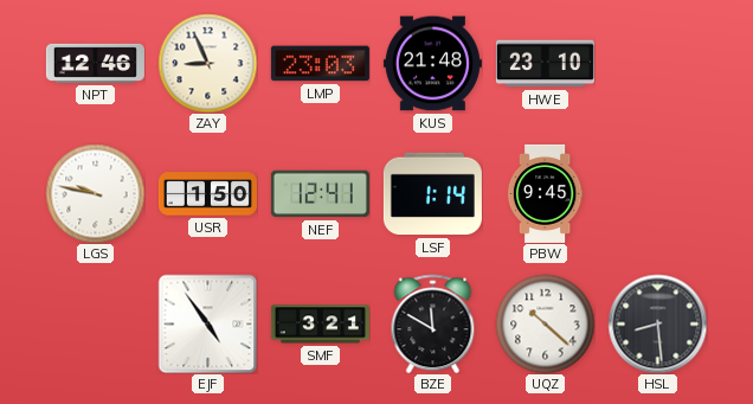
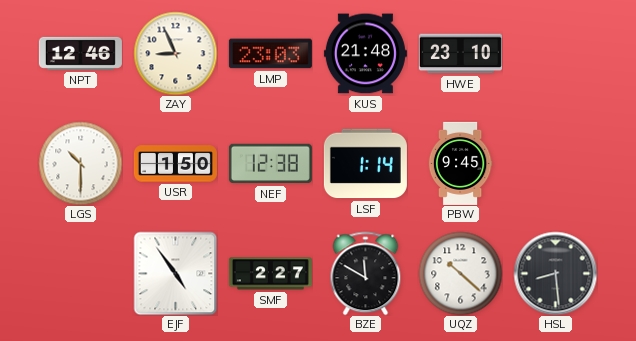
LGS: 9:47 -> 10:30
NEF: 12:41 -> 12:38
SMF: 3:21 -> 2:27
